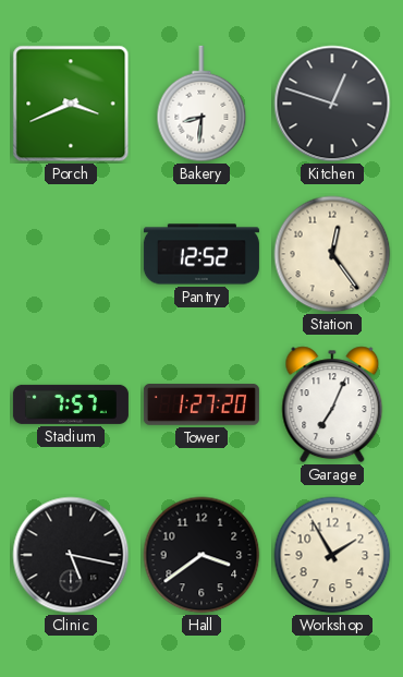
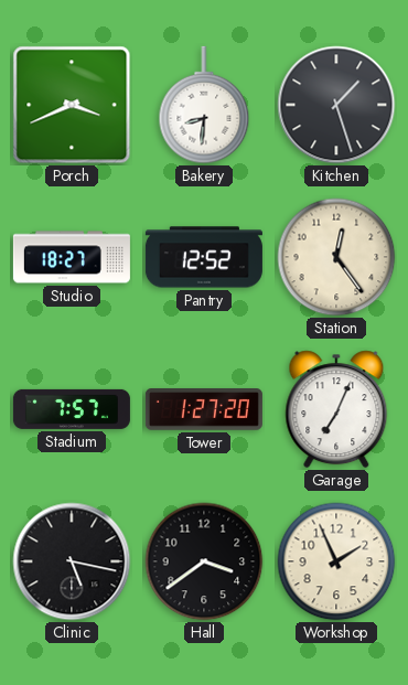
Kitchen: 12:48 -> 1:27
Studio: none -> 18:27
Workshop: 1:55 -> 1:56
